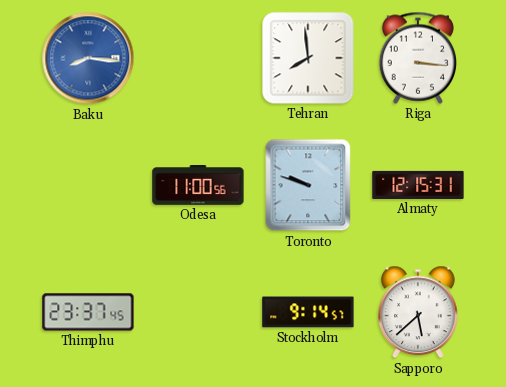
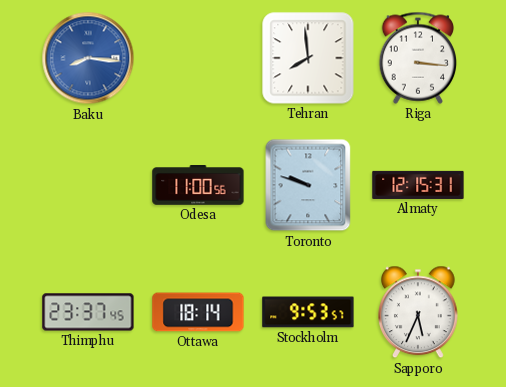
Ottawa: none -> 18:14
Stockholm: 9:14 -> 9:53
Sapporo: 5:38 -> 5:34
